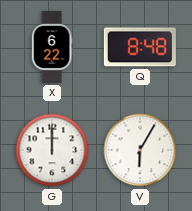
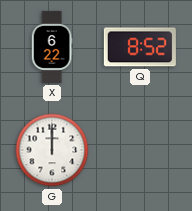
Q: 8:48 -> 8:52
V: 6:05 -> none
